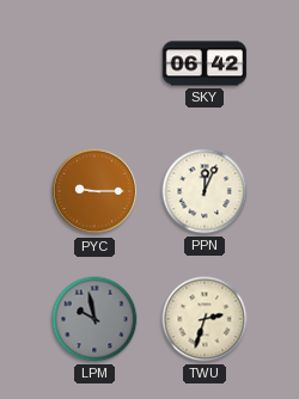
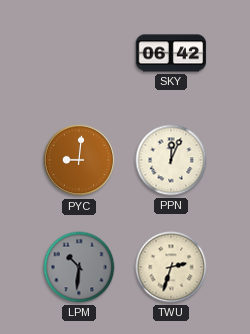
PYC: 9:15 -> 9:01
LPM: 9:58 -> 10:31
